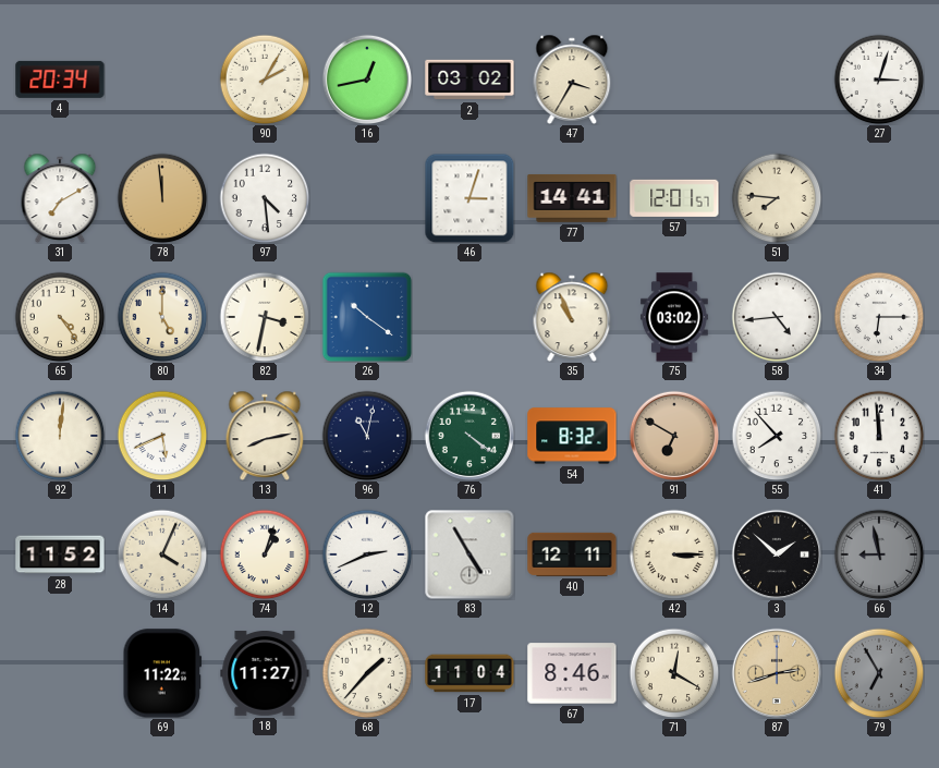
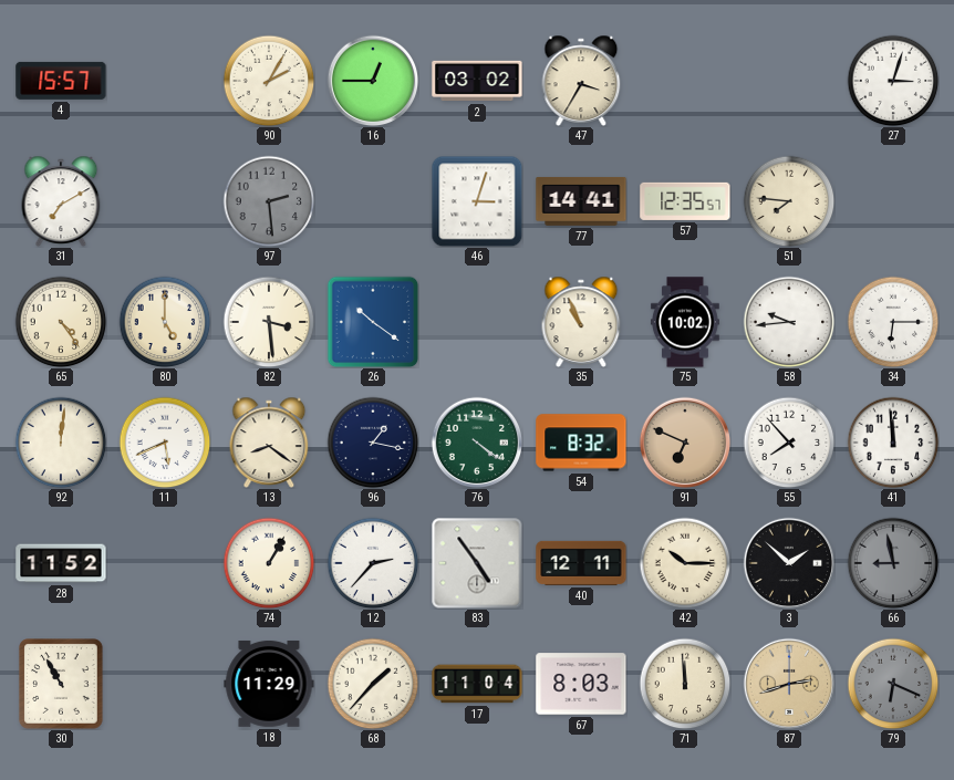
4: 20:34 -> 15:57
16: 12:43 -> 12:45
78: 11:59 -> none
97: 4:29 -> 2:29
97 dial: white -> grey
57: 12:01 -> 12:35
82: 3:32 -> 3:29
75: 03:02 -> 10:02
58: 4:44 -> 9:44
13: 8:13 -> 8:21
96: 11:02 -> 1:17
91: 6:50 -> 6:49
14: 4:04 -> none
74: 1:03 -> 1:05
12: 2:41 -> 2:37
83: 4:55 -> 4:54
42: 3:15 -> 10:15
30: none -> 10:55
69: 11:22 -> none
18: 11:27 -> 11:29
67: 8:46 -> 8:03
71: 12:20 -> 11:59
79: 6:55 -> 6:19
